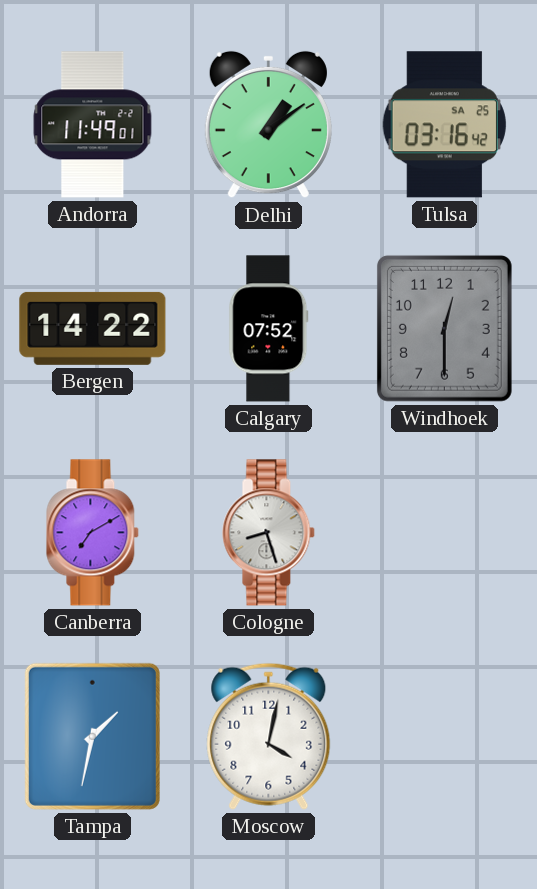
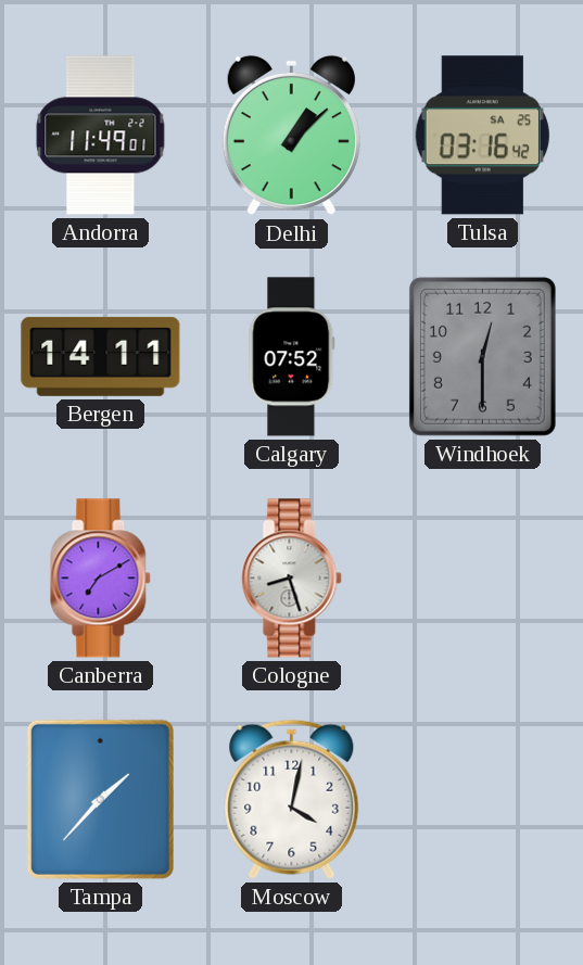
Delhi: 1:09 -> 1:08
Bergen: 14:22 -> 14:11
Tampa: 1:32 -> 1:37
